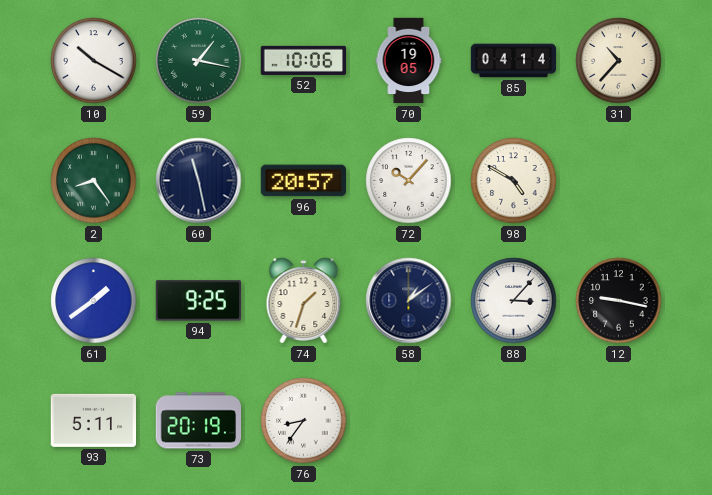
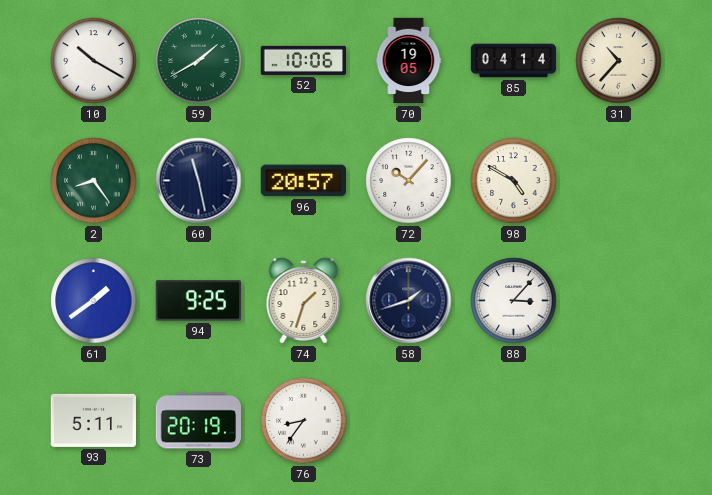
59: 1:17 -> 1:40
58: 1:09 -> 1:42
12: 9:17 -> none
